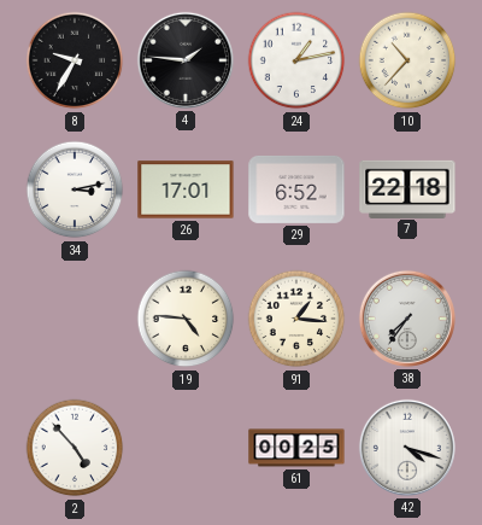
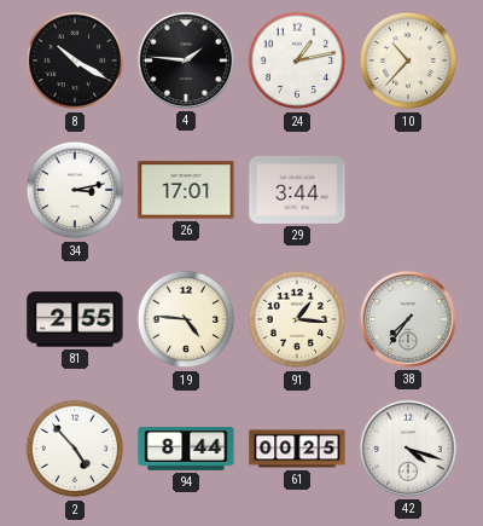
8: 9:35 -> 10:20
29: 6:52 -> 3:44
7: 22:18 -> none
81: none -> 2:55
94: none -> 8:44
